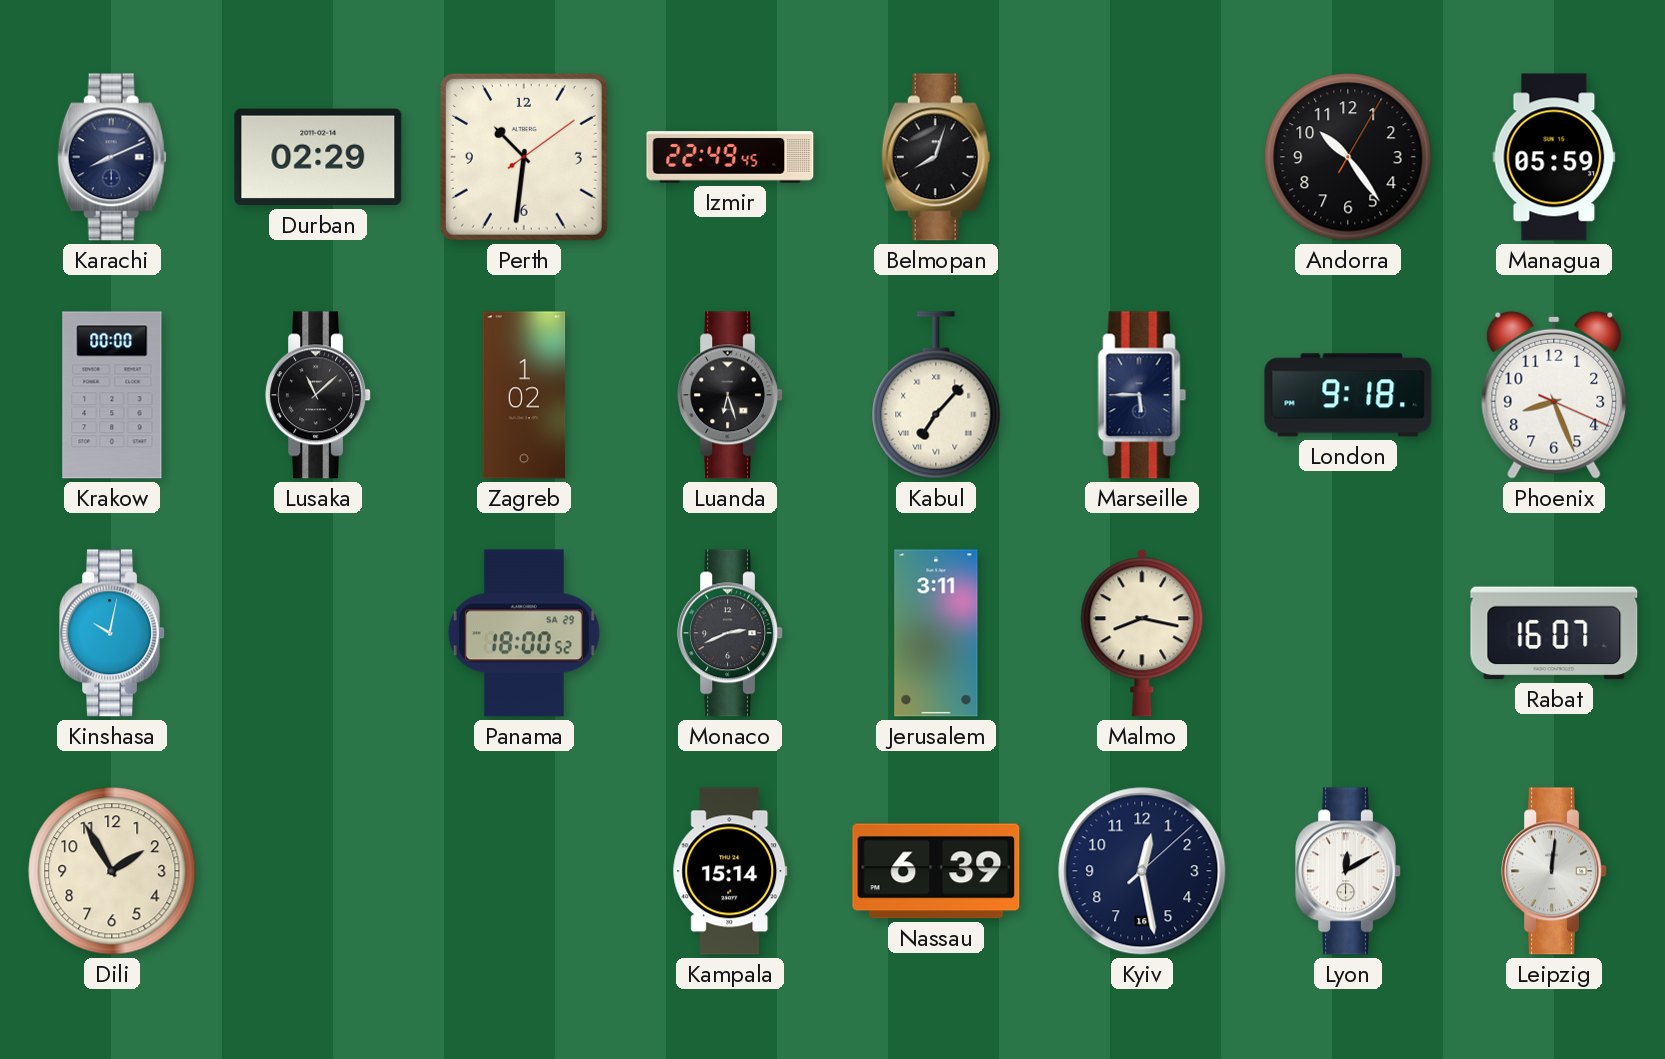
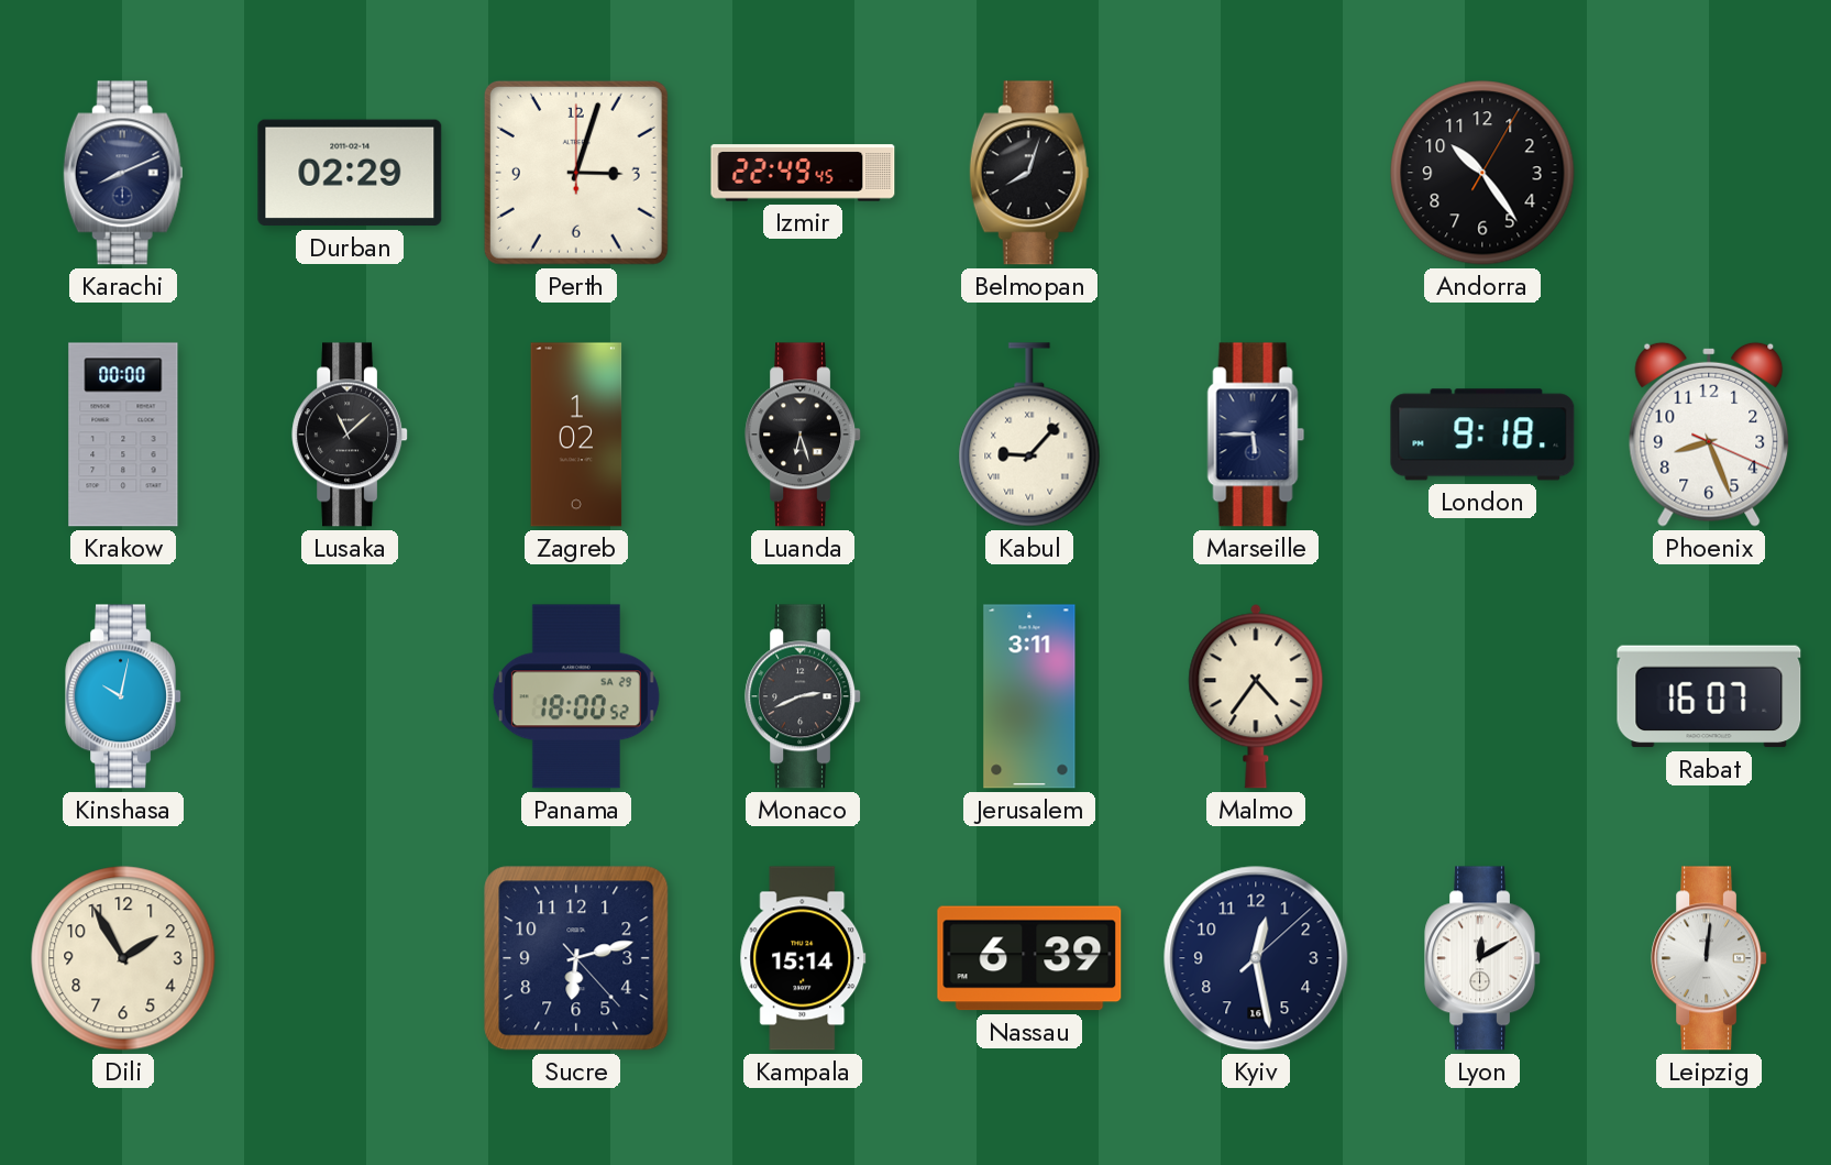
Perth: 10:31 -> 3:03
Managua: 05:59 -> none
Kabul: 7:07 -> 9:07
Malmo: 8:17 -> 4:36
Sucre: none -> 6:12
